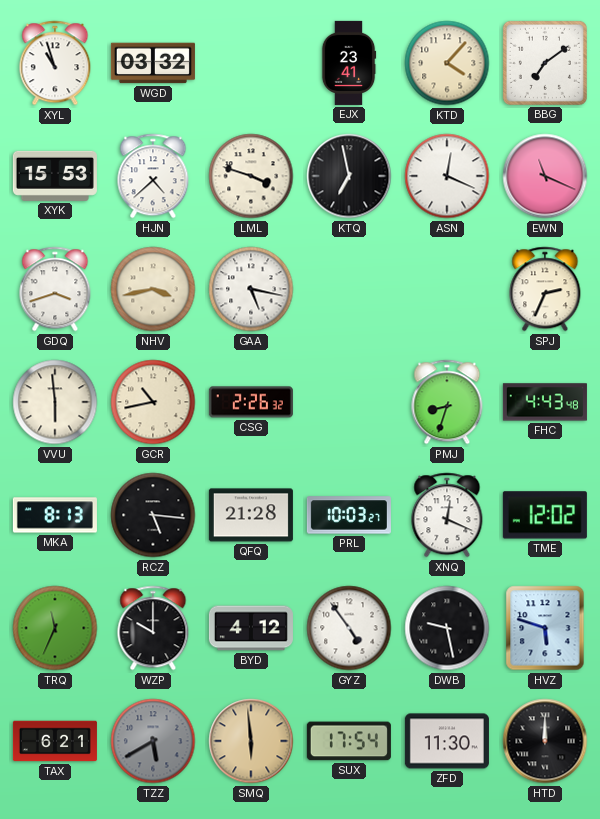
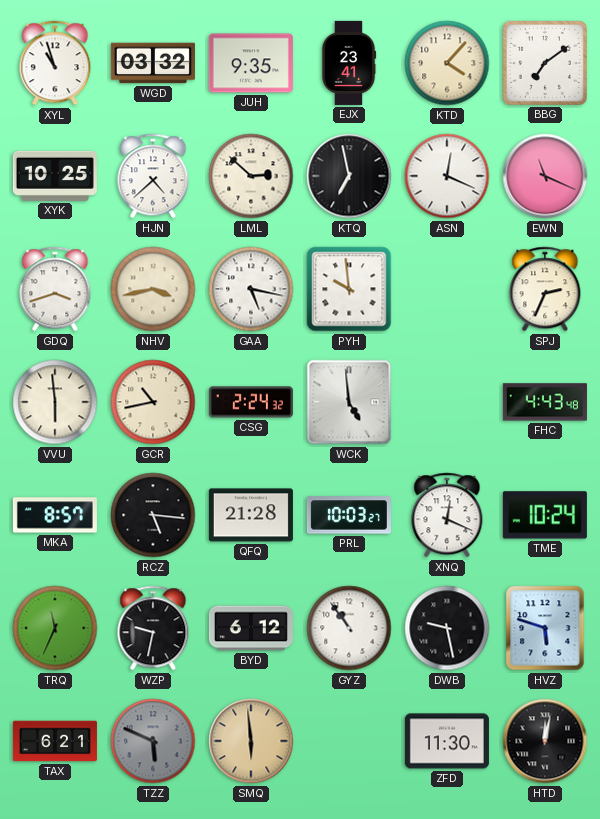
JUH: none -> 9:35
XYK: 15:53 -> 10:25
LML: 3:48 -> 2:52
PYH: none -> 9:59
CSG: 2:26 -> 2:24
WCK: none -> 4:59
PMJ: 8:33 -> none
MKA: 8:13 -> 8:57
TME: 12:02 -> 10:24
WZP: 10:00 -> 9:32
BYD: 4:12 -> 6:12
GYZ: 4:54 -> 10:54
TZZ: 5:40 -> 5:49
SUX: 17:54 -> none
HTD: 12:00 -> 12:02
